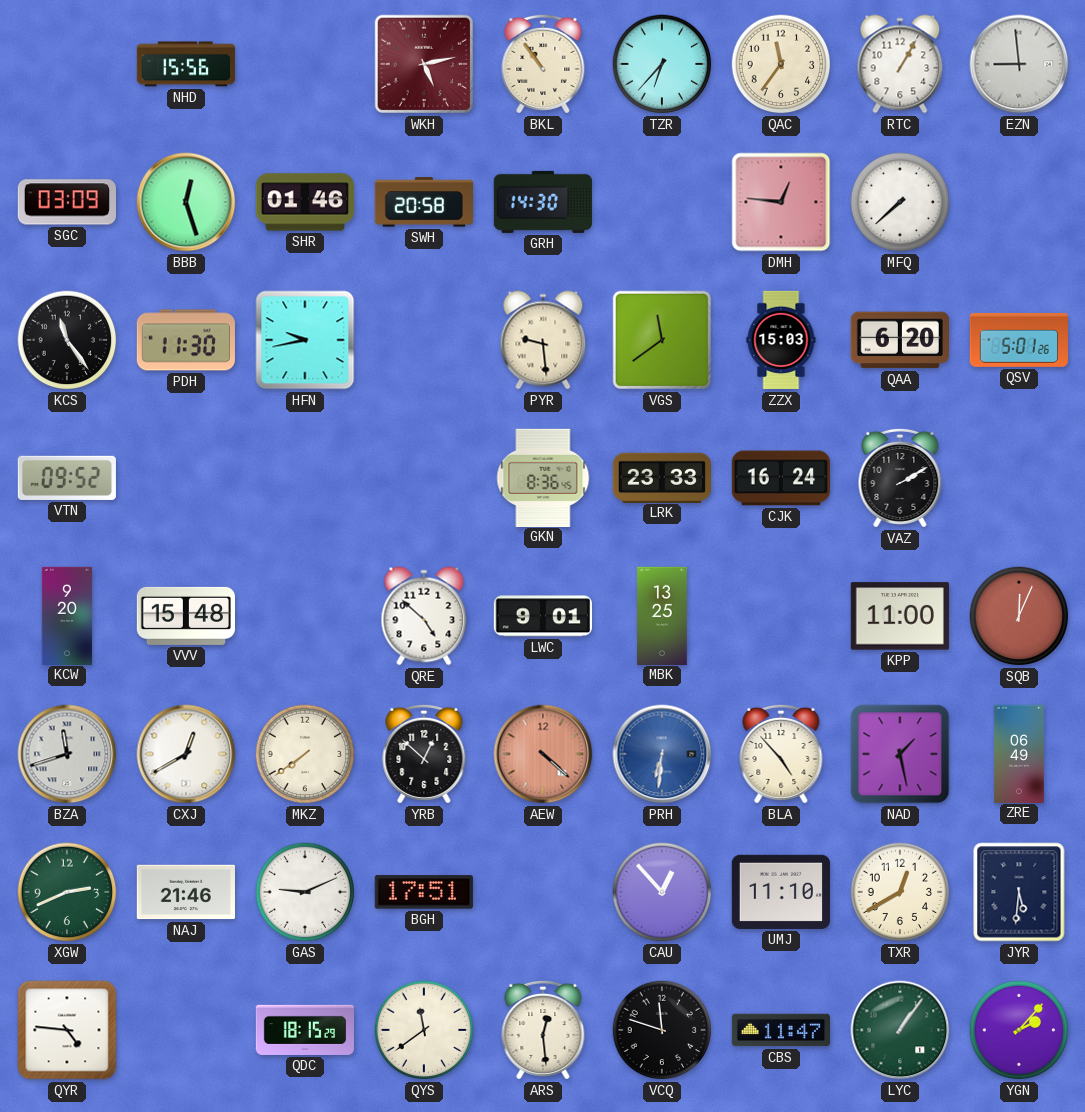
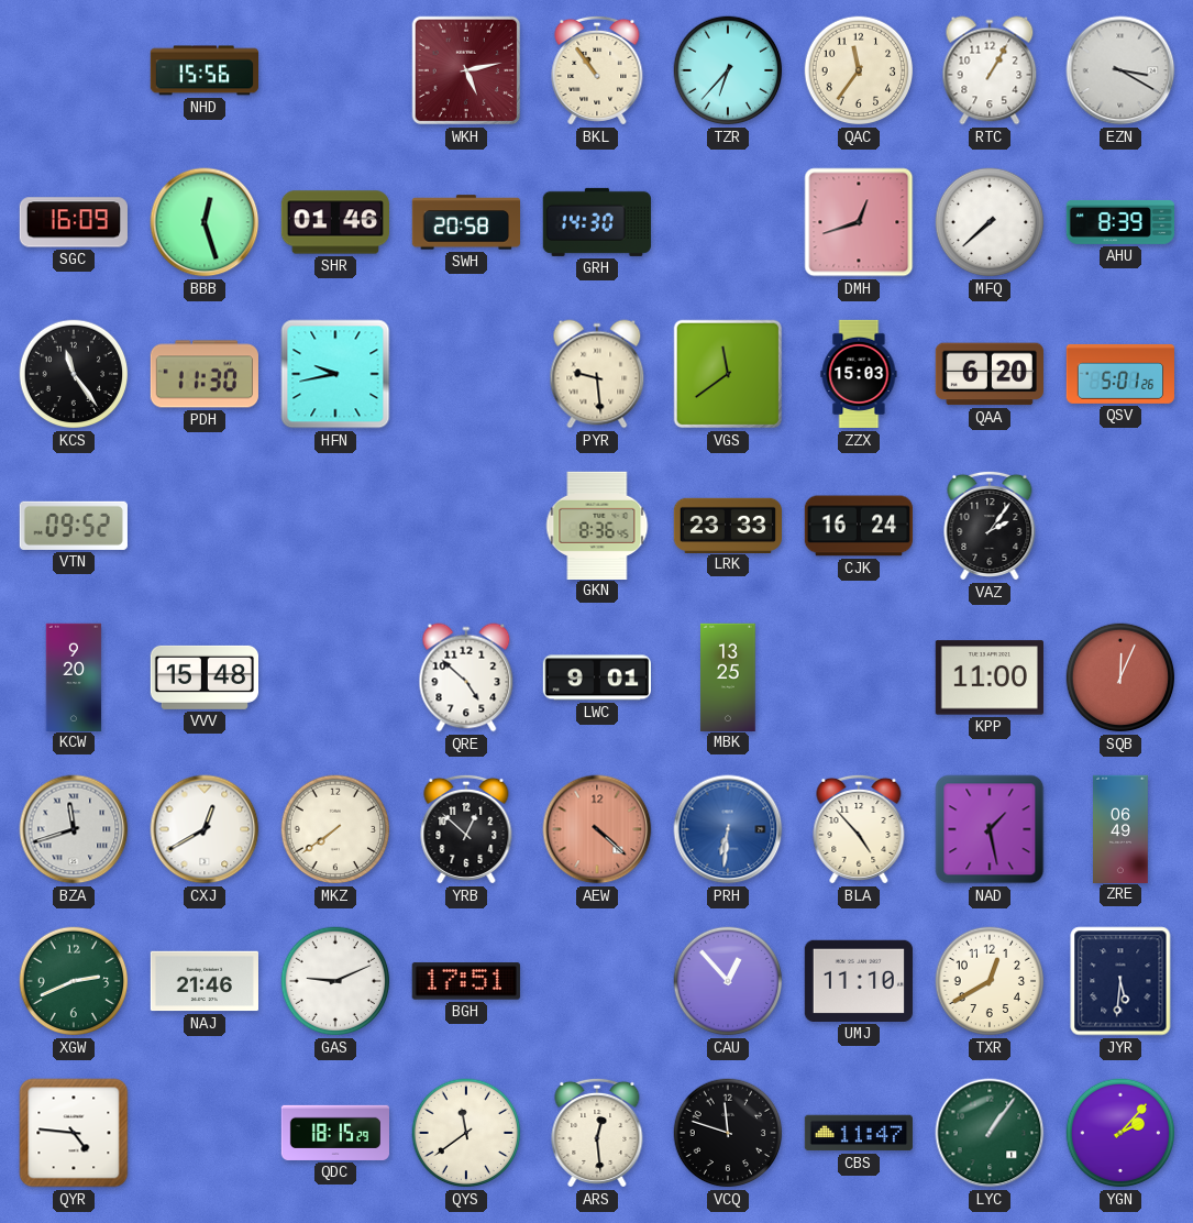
EZN: 8:59 -> 3:20
SGC: 03:09 -> 16:09
DMH: 12:46 -> 12:42
AHU: none -> 8:39
VAZ: 2:10 -> 2:06
